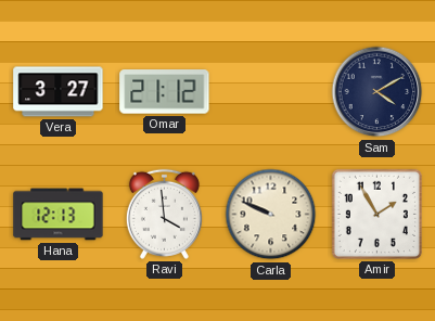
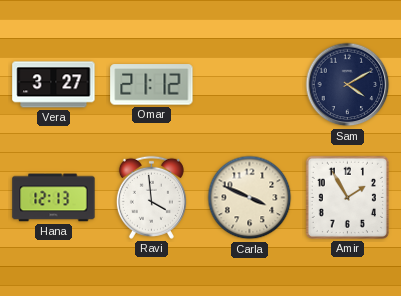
Carla: 9:49 -> 3:49
